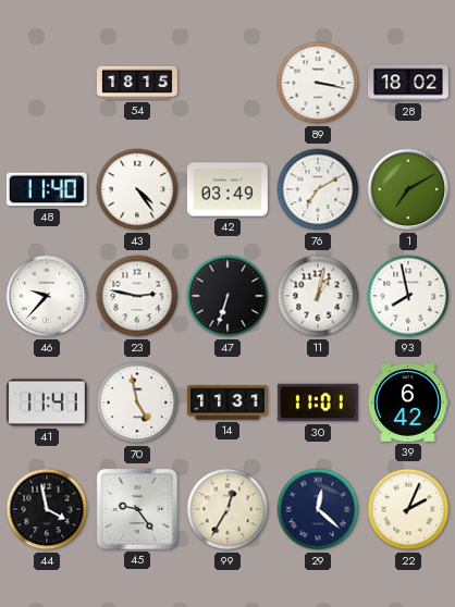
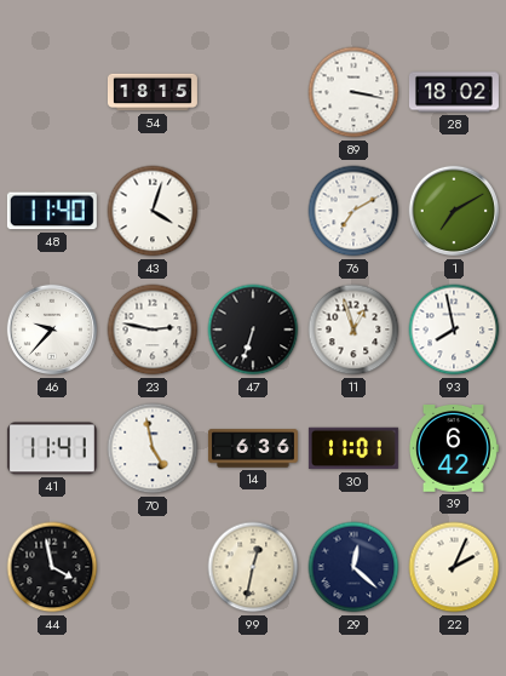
43: 4:24 -> 4:03
42: 03:49 -> none
11: 1:02 -> 12:57
14: 11:31 -> 6:36
45: 9:24 -> none
99: 12:35 -> 12:32
